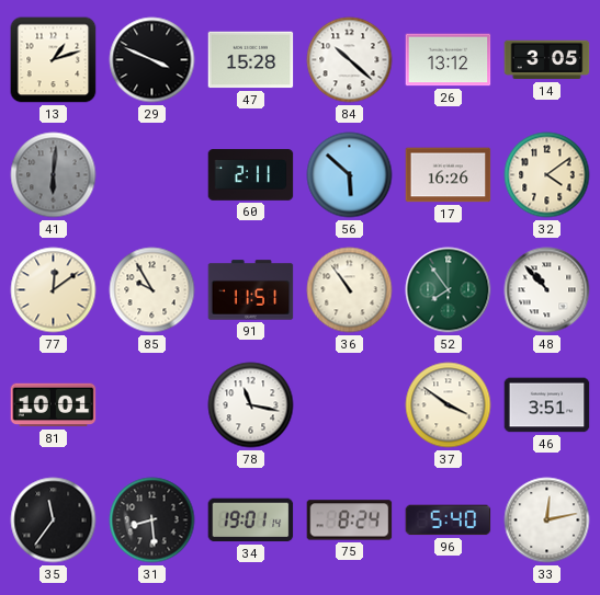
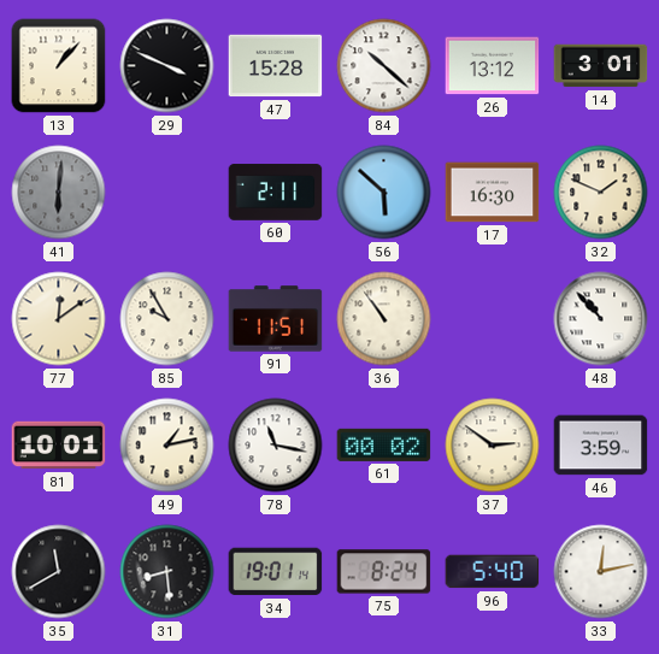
13: 1:12 -> 1:07
14: 3:05 -> 3:01
17: 16:26 -> 16:30
32: 4:09 -> 1:49
52: 7:54 -> none
49: none -> 1:13
61: none -> 00:02
37: 3:51 -> 2:51
46: 3:51 -> 3:59
35: 11:36 -> 11:40
